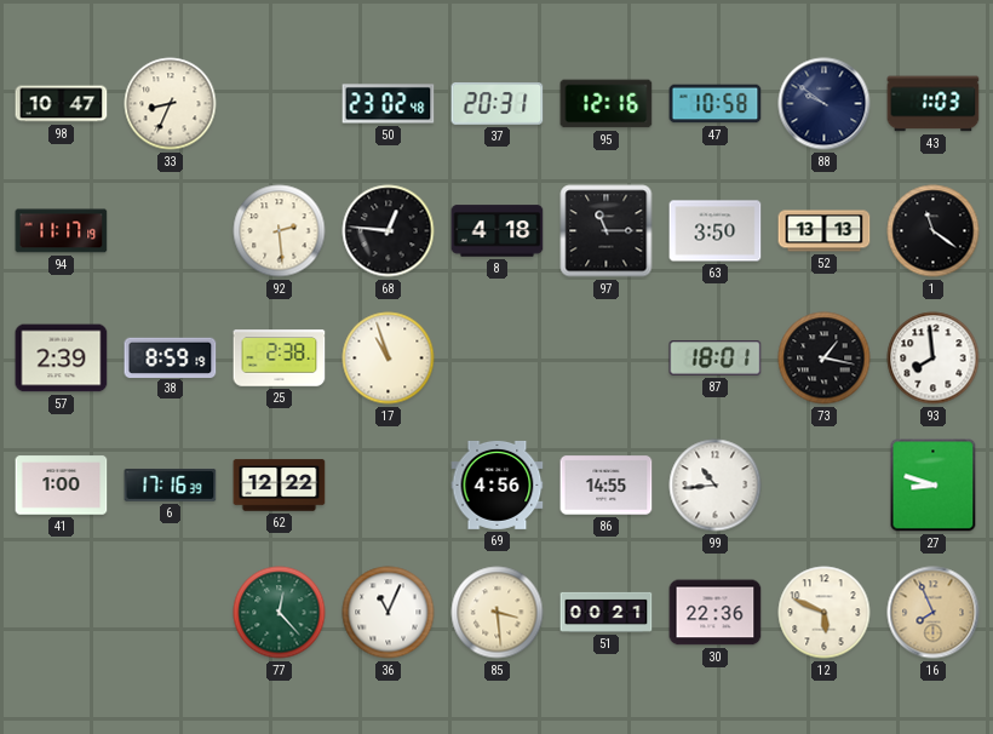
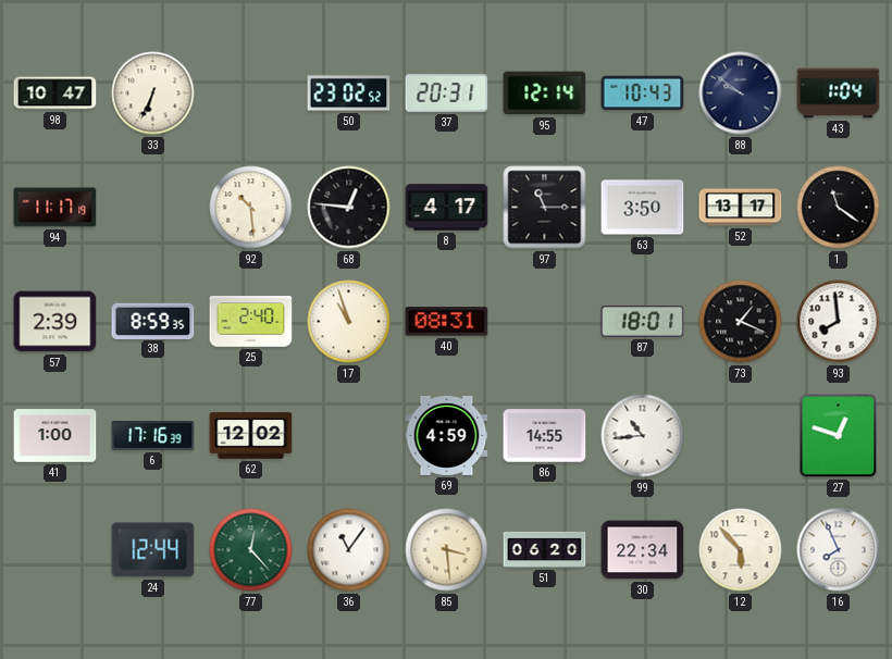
33: 8:34 -> 6:34
50: 23:02:48 -> 23:02:52
95: 12:16 -> 12:14
47: 10:58 -> 10:43
43: 1:03 -> 1:04
92: 2:29 -> 10:29
8: 4:18 -> 4:17
52: 13:13 -> 13:17
38: 8:59:19 -> 8:59:35
25: 2:38 -> 2:40
40: none -> 08:31
73: 1:17 -> 1:19
62: 12:22 -> 12:02
69: 4:56 -> 4:59
27: 8:48 -> 12:48
24: none -> 12:44
36: 11:04 -> 11:06
51: 00:21 -> 06:20
30: 22:36 -> 22:34
12: 5:49 -> 5:53
16 dial: champagne -> white
